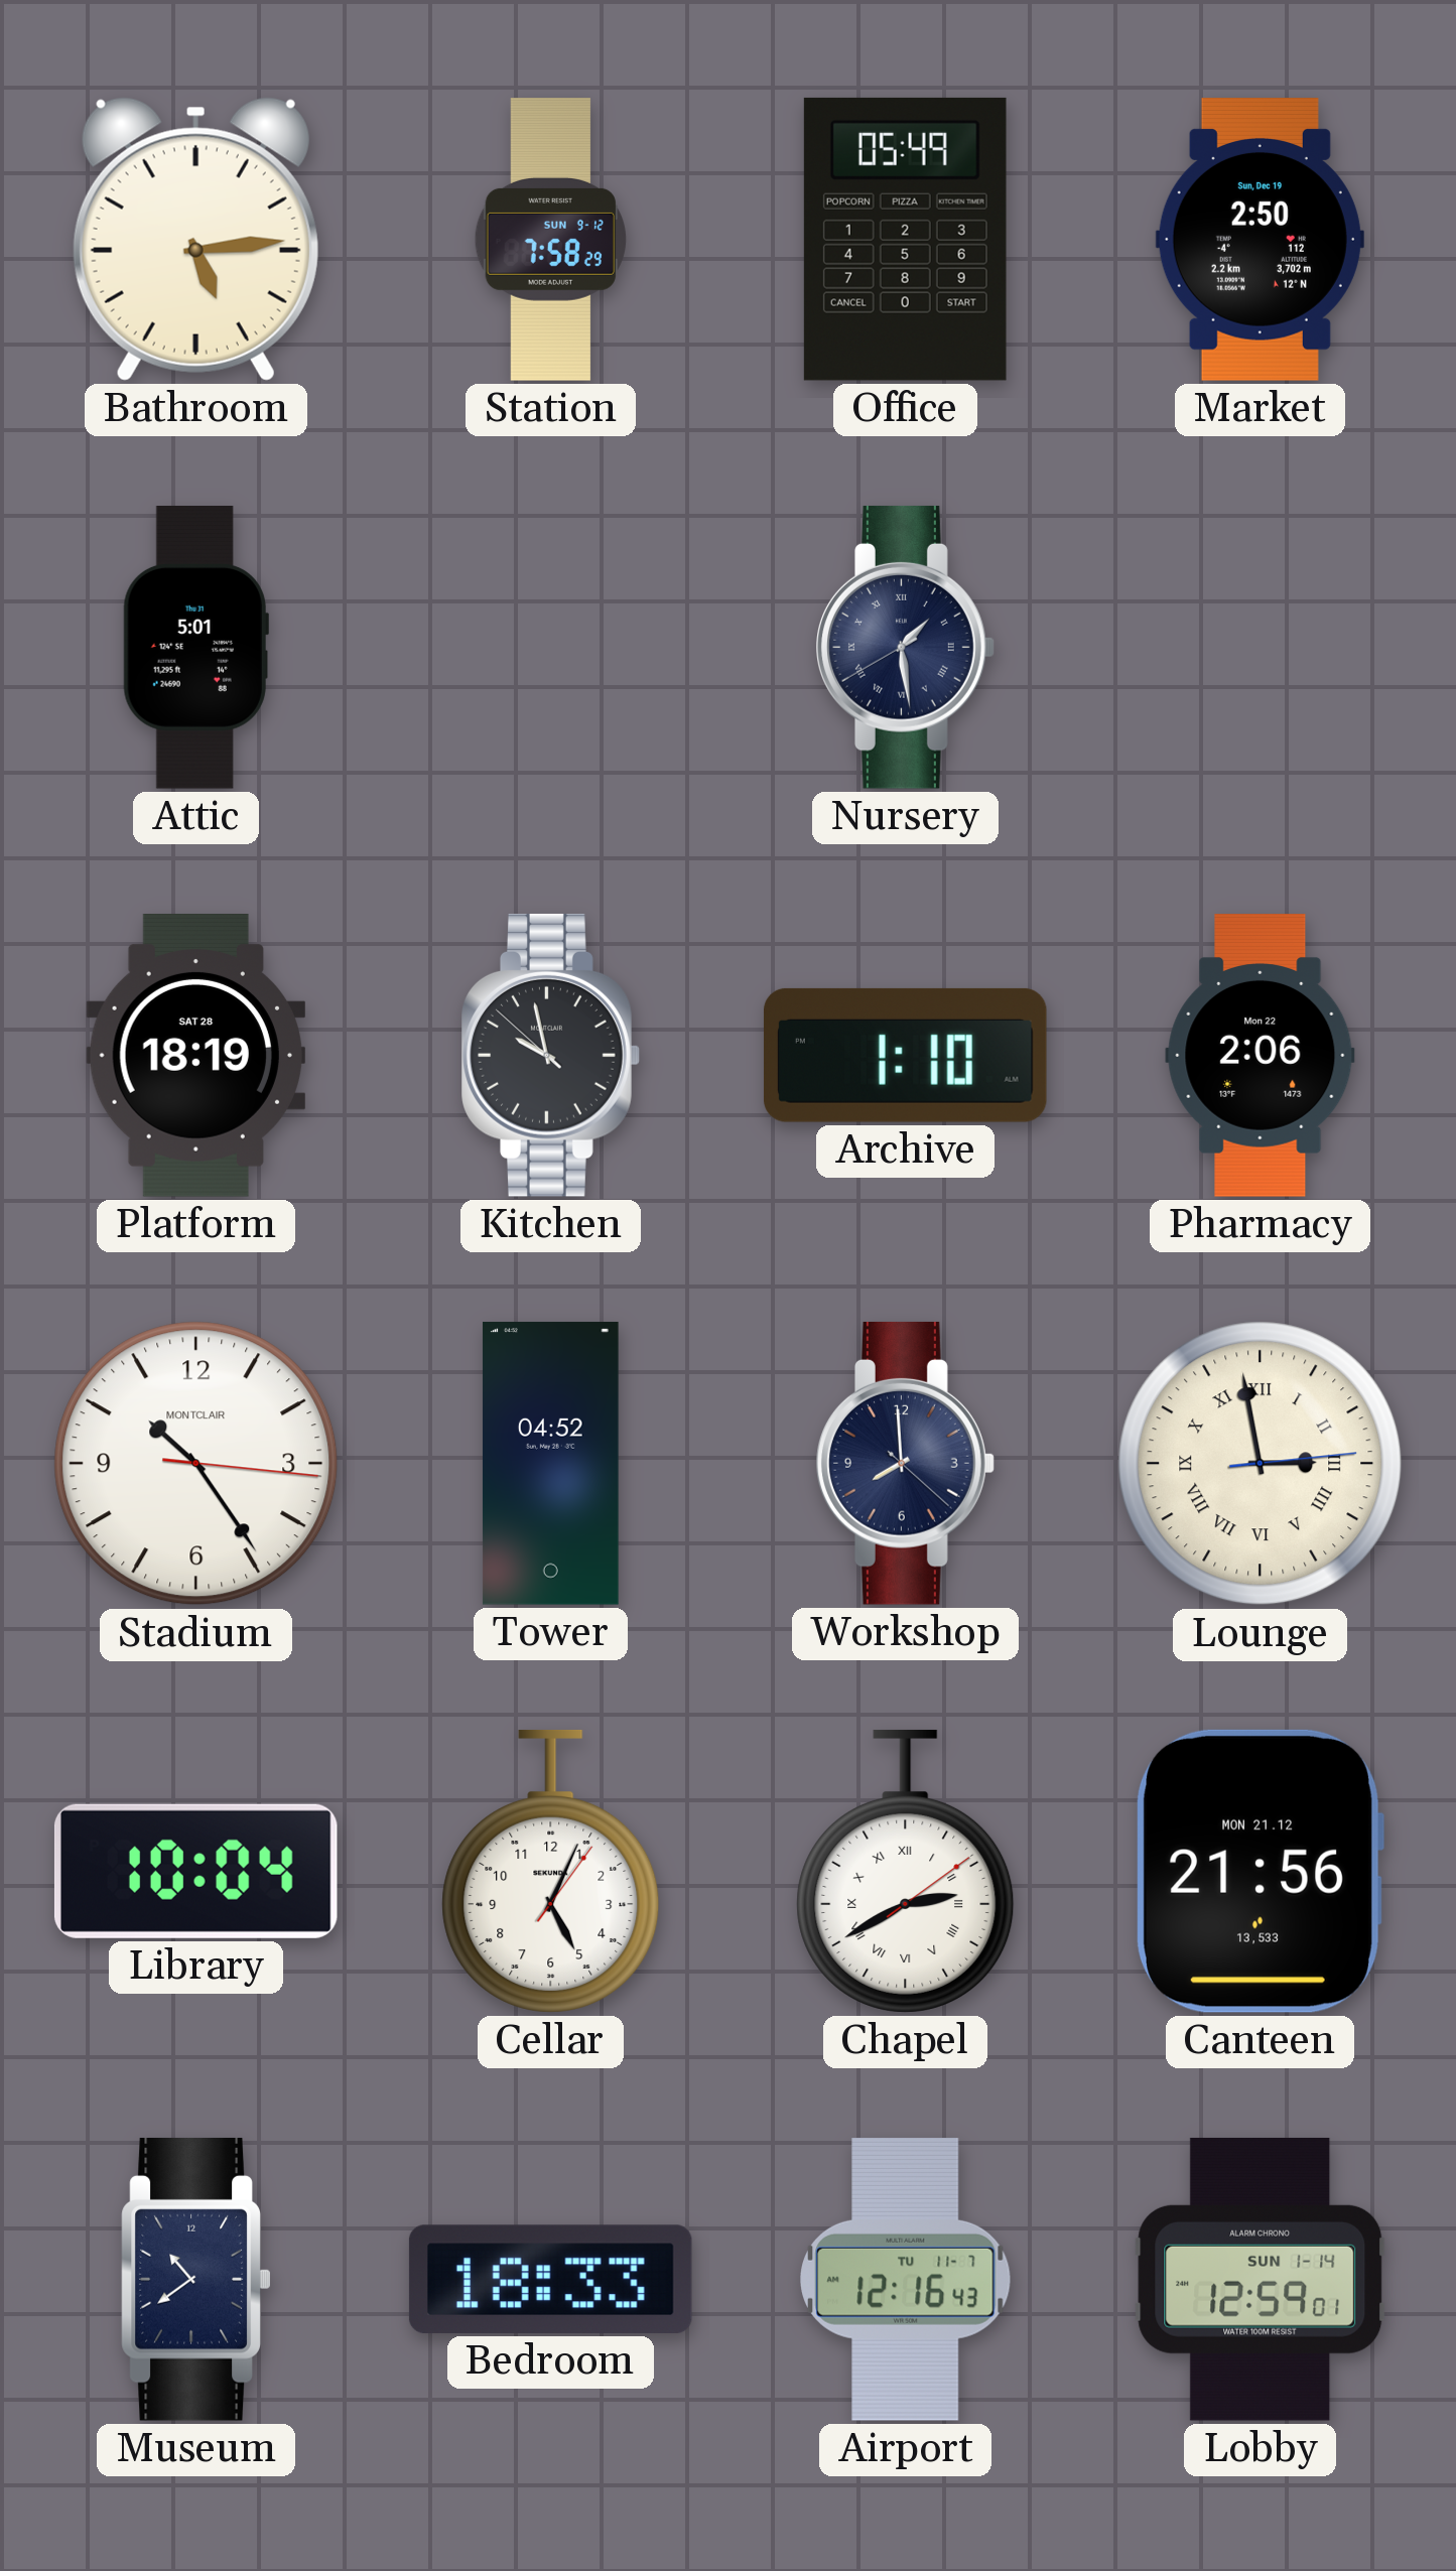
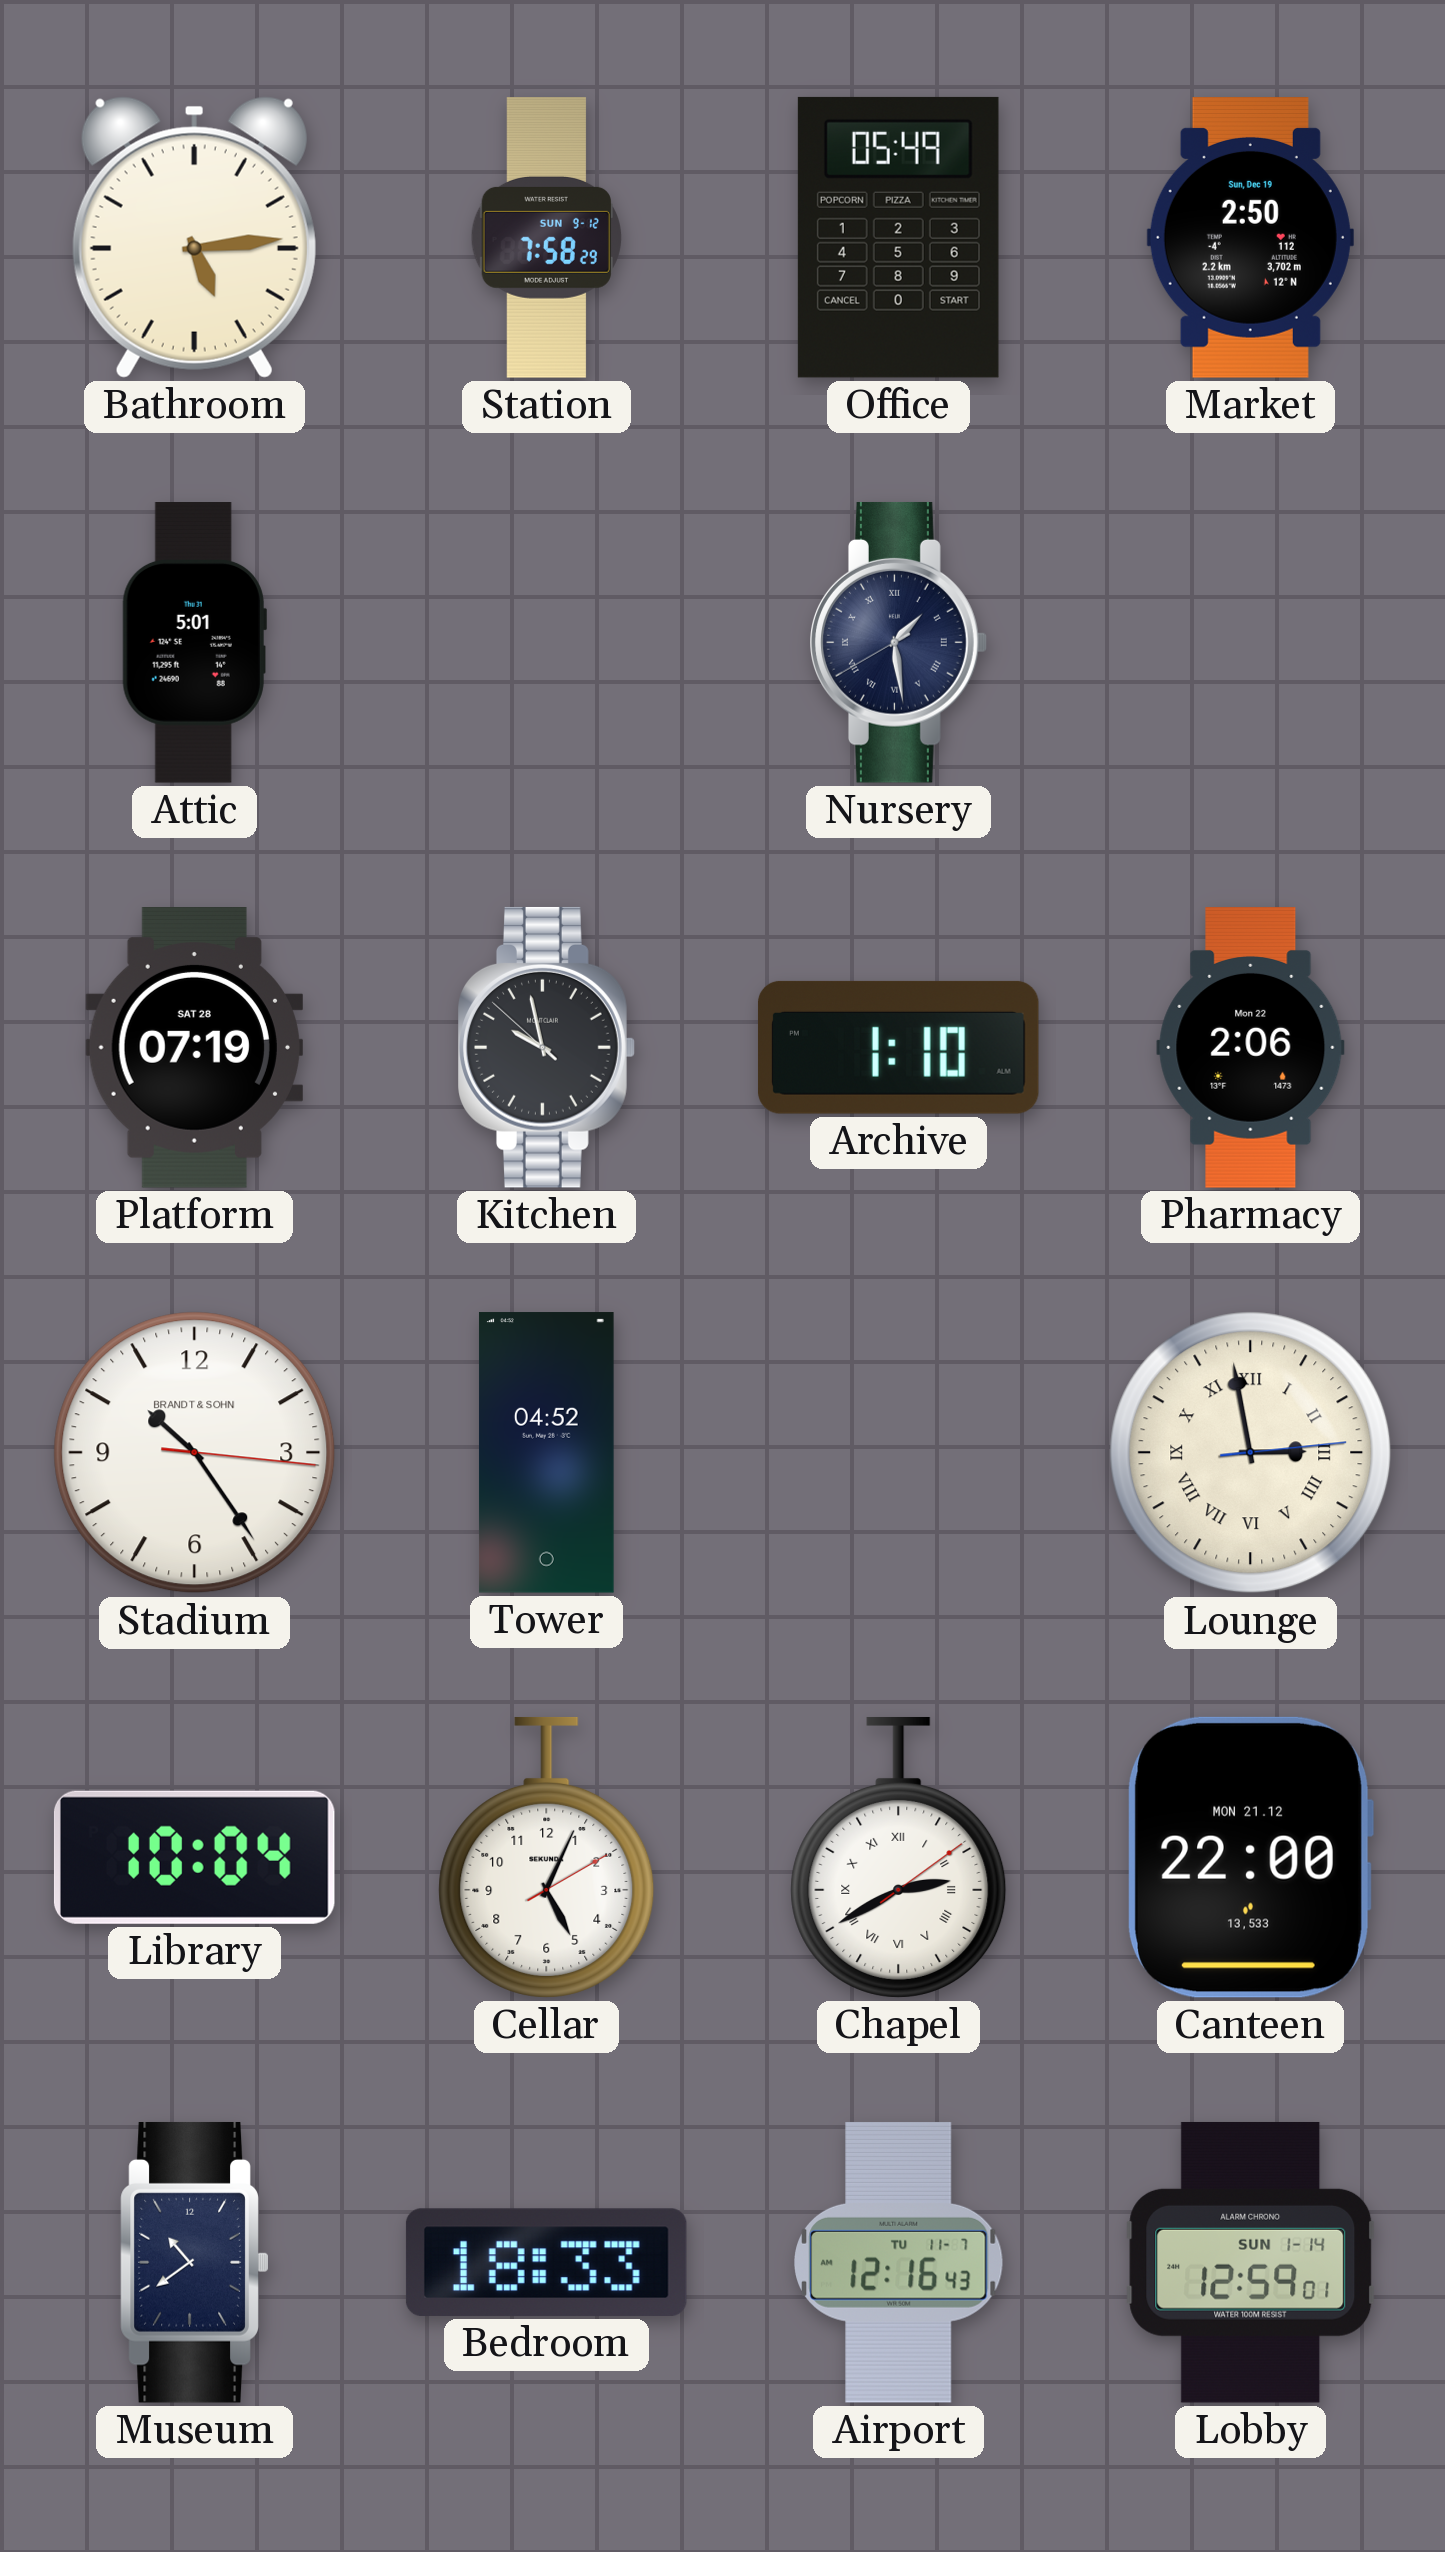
Platform: 18:19 -> 07:19
Stadium brand: MONTCLAIR -> BRANDT & SOHN
Workshop: 7:59 -> none
Cellar: 5:04:06 -> 5:04:10
Canteen: 21:56 -> 22:00
